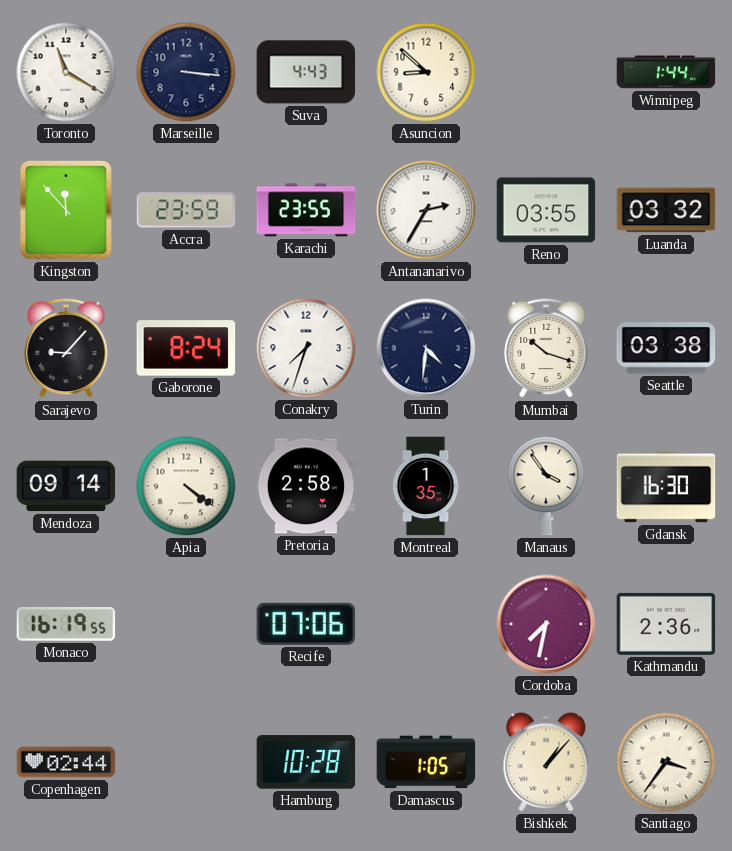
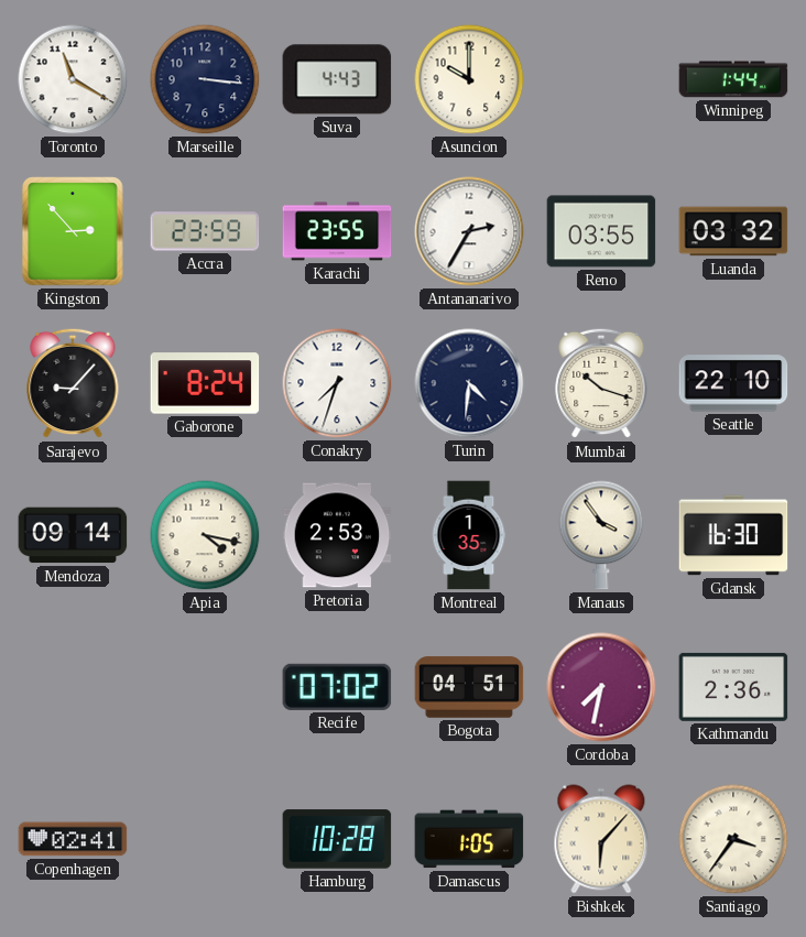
Asuncion: 8:52 -> 10:00
Kingston: 11:53 -> 2:53
Seattle: 03:38 -> 22:10
Apia: 4:21 -> 4:17
Pretoria: 2:58 -> 2:53
Monaco: 16:19 -> none
Recife: 07:06 -> 07:02
Bogota: none -> 04:51
Copenhagen: 02:44 -> 02:41
Bishkek: 1:07 -> 6:07
